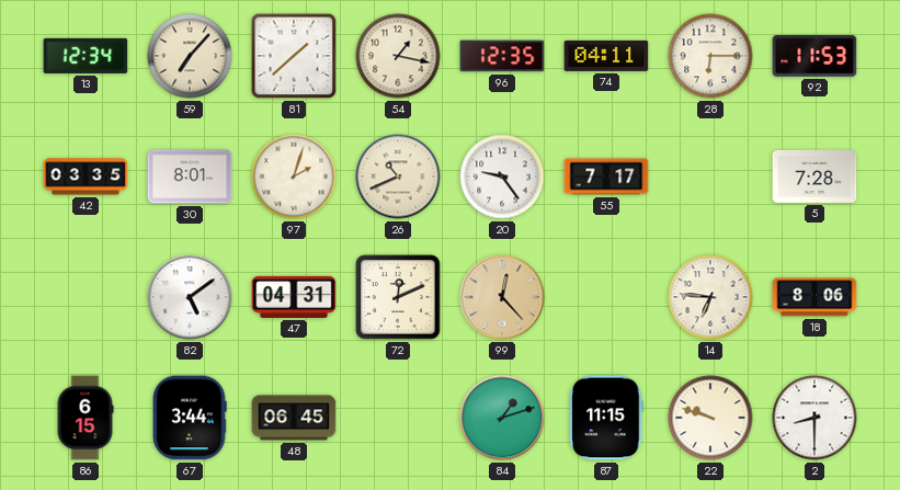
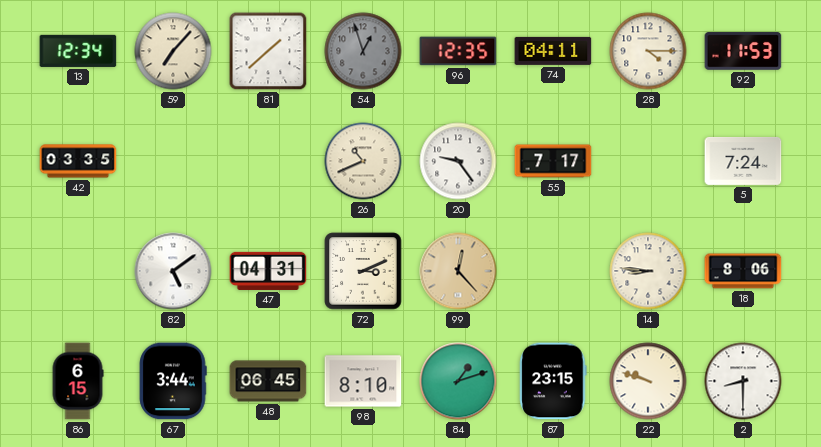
54: 1:17 -> 12:57
54 dial: cream -> grey
28: 6:15 -> 4:15
30: 8:01 -> none
97: 2:03 -> none
5: 7:28 -> 7:24
72: 12:11 -> 3:11
14: 6:46 -> 8:46
98: none -> 8:10
87: 11:15 -> 23:15
